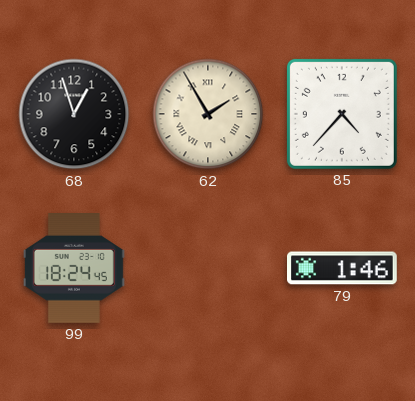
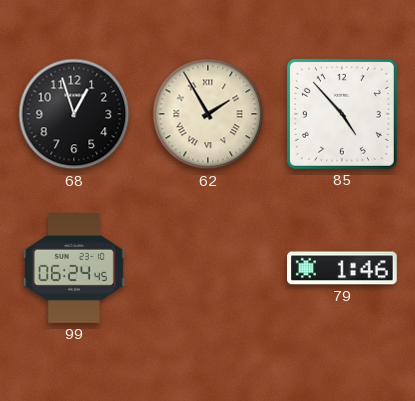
85: 4:37 -> 4:53
99: 18:24 -> 06:24
